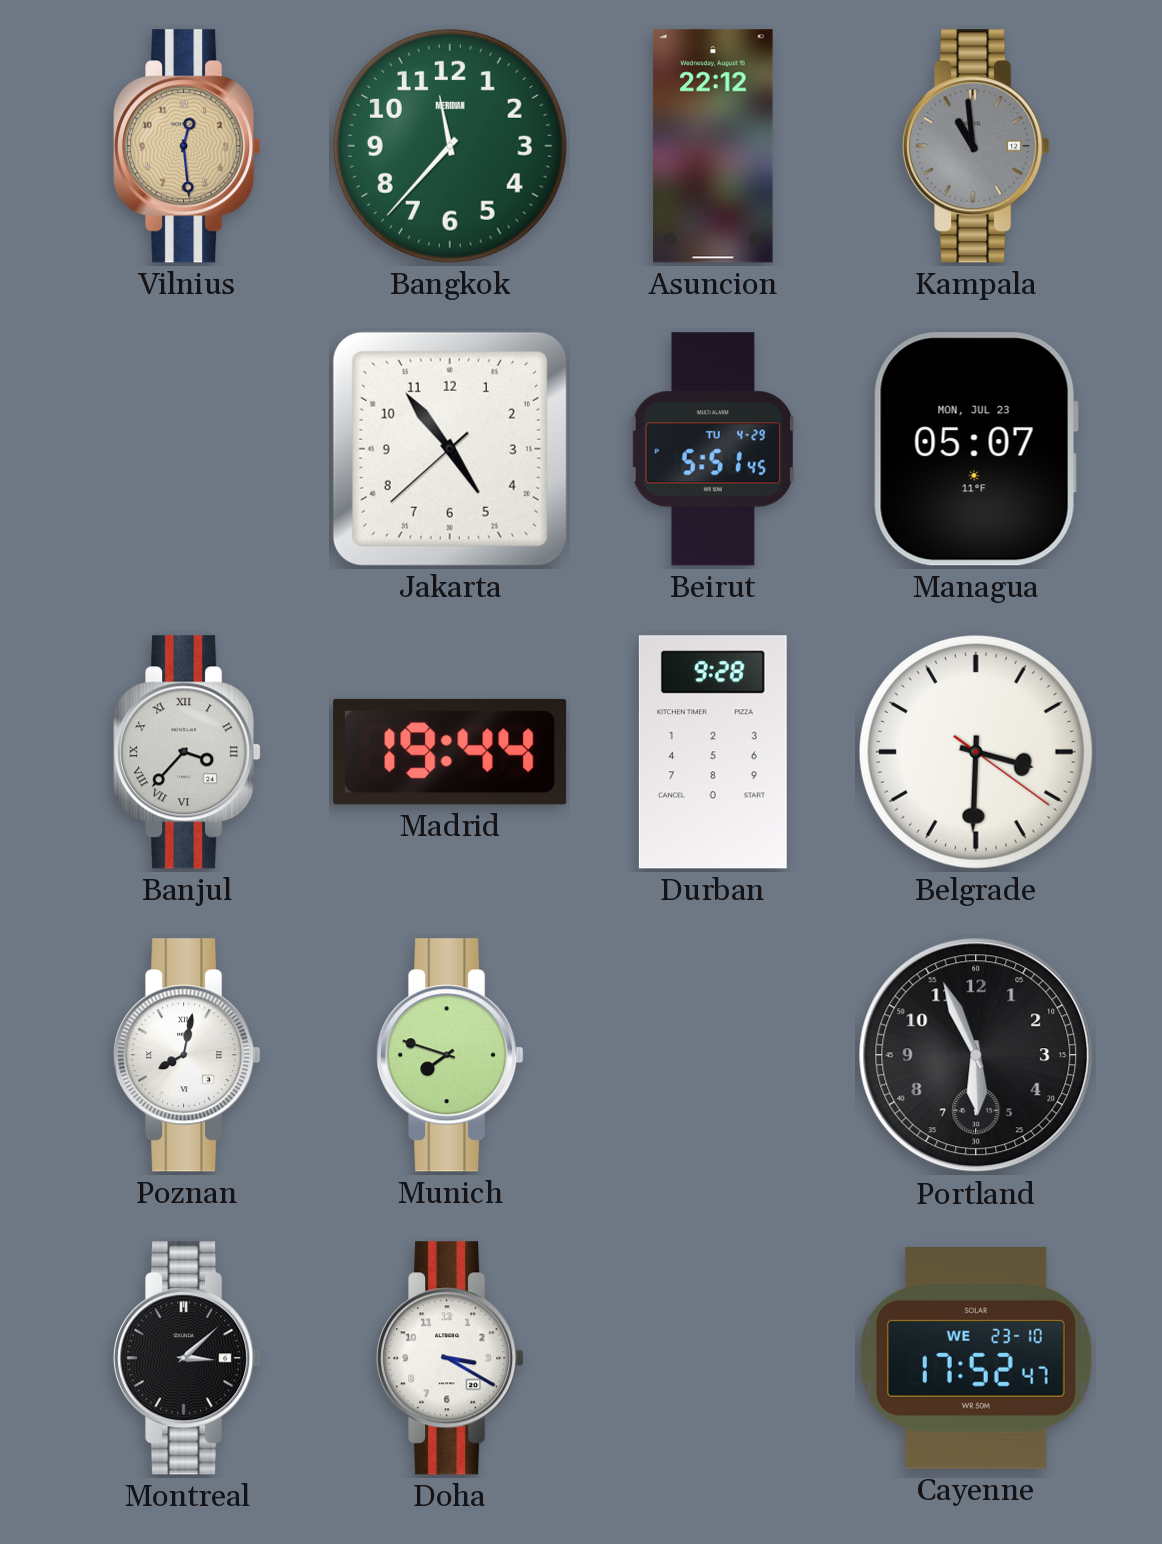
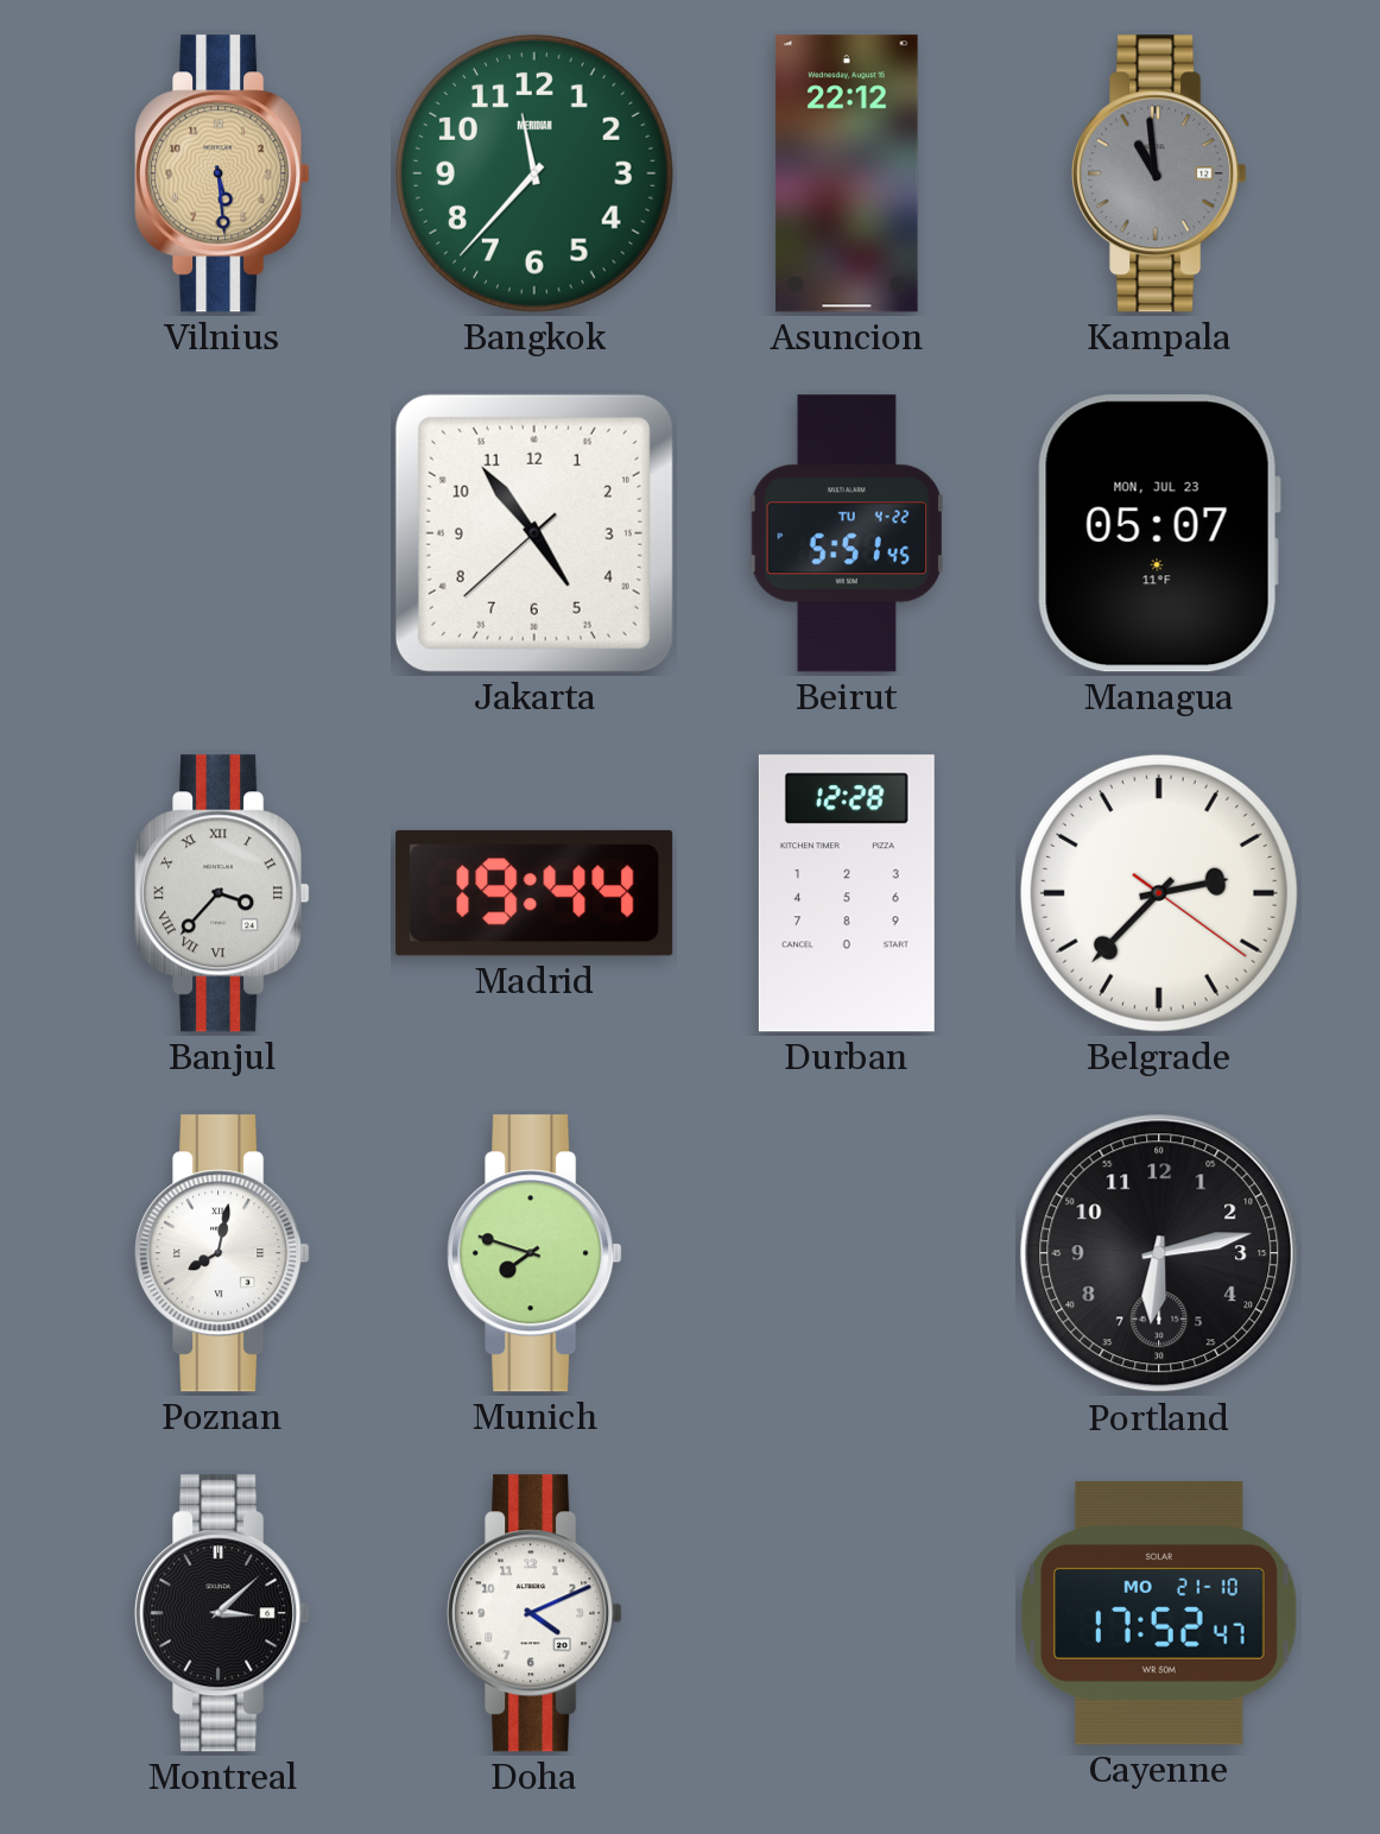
Vilnius: 12:29 -> 5:29
Beirut date: TU 4-29 -> TU 4-22
Durban: 9:28 -> 12:28
Belgrade: 3:30 -> 2:37
Portland: 5:56 -> 6:13
Doha: 3:20 -> 4:11
Cayenne date: WE 23-10 -> MO 21-10
